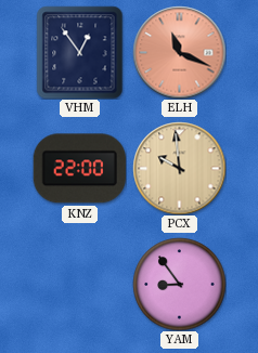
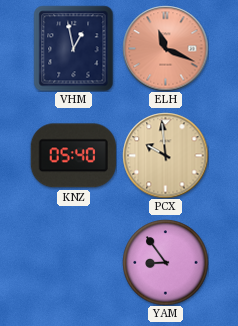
VHM: 12:54 -> 12:58
KNZ: 22:00 -> 05:40
